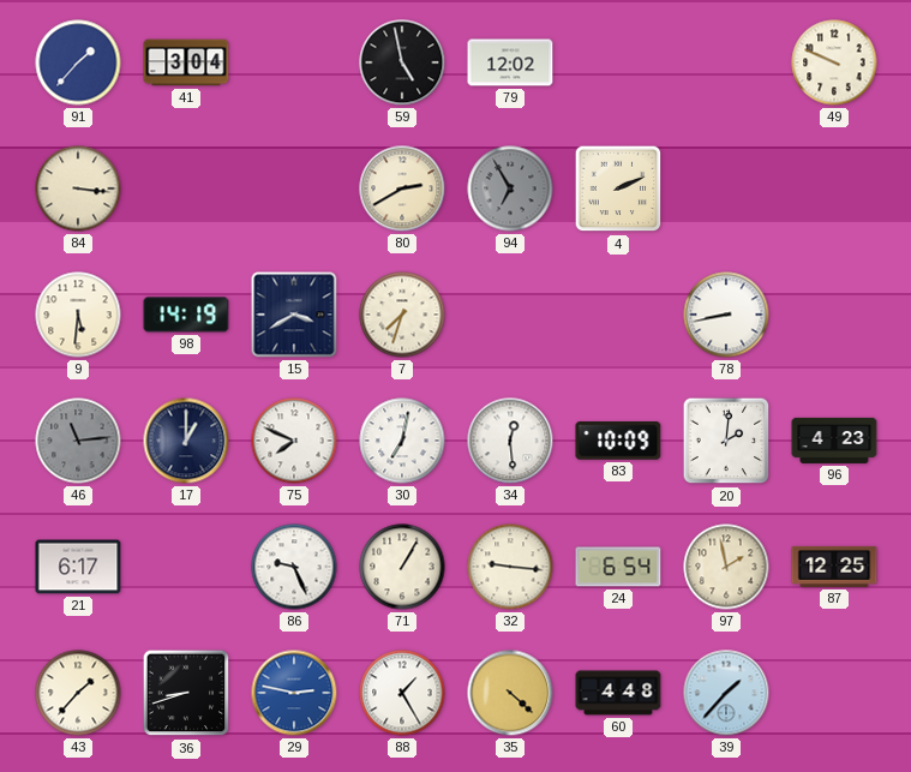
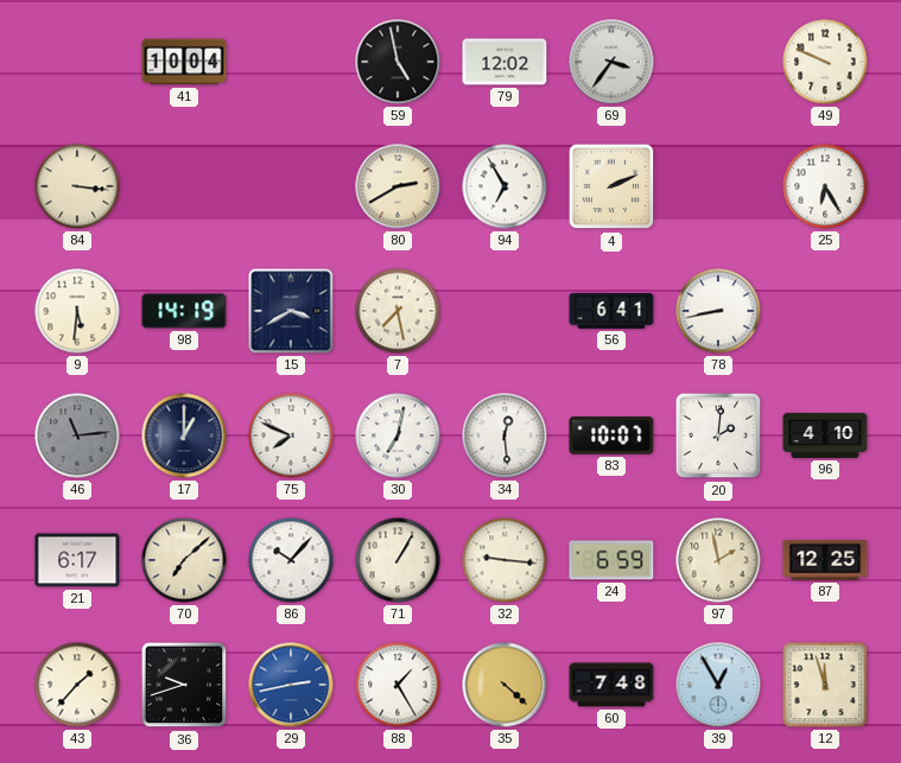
91: 1:37 -> none
41: 3:04 -> 10:04
69: none -> 3:36
94 dial: grey -> white
25: none -> 6:25
7: 7:33 -> 7:28
56: none -> 6:41
83: 10:09 -> 10:07
96: 4:23 -> 4:10
70: none -> 7:08
86: 9:26 -> 10:07
24: 6:54 -> 6:59
36: 8:42 -> 9:42
29: 2:47 -> 2:43
60: 4:48 -> 7:48
39: 1:37 -> 12:55
12: none -> 11:57
